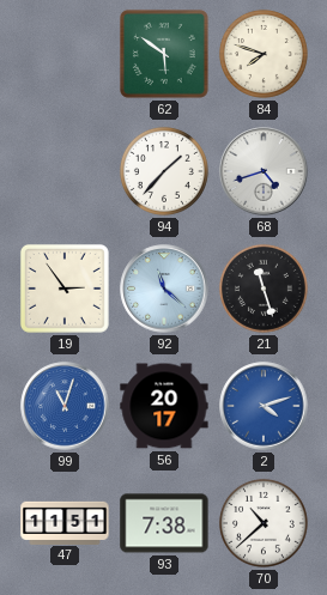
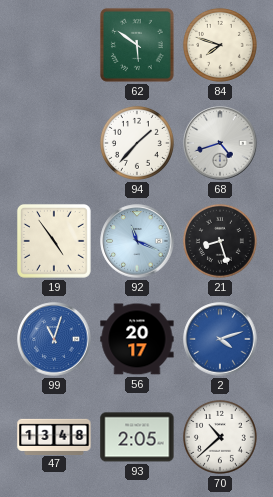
19: 2:54 -> 4:54
92: 11:22 -> 11:19
21: 11:27 -> 8:27
47: 11:51 -> 13:48
93: 7:38 -> 2:05
